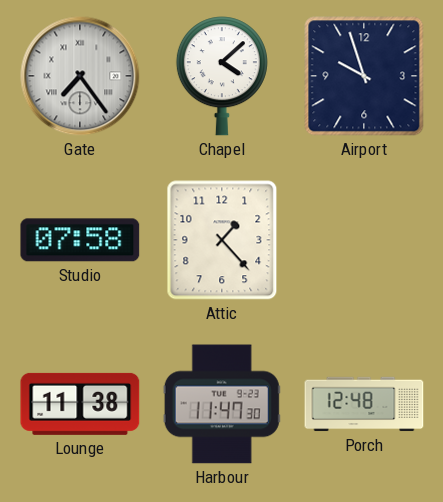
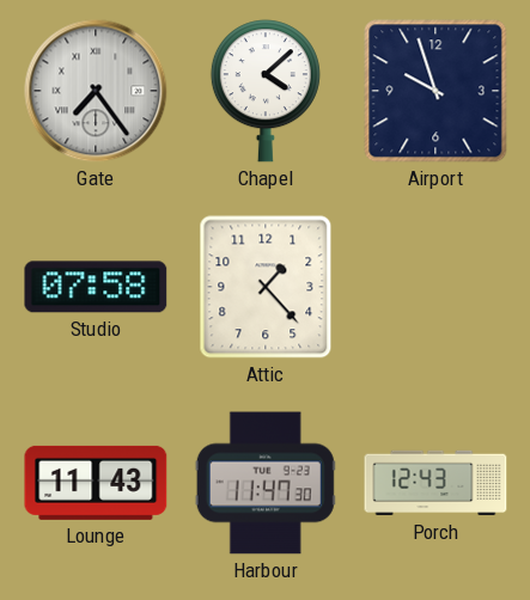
Lounge: 11:38 -> 11:43
Porch: 12:48 -> 12:43
